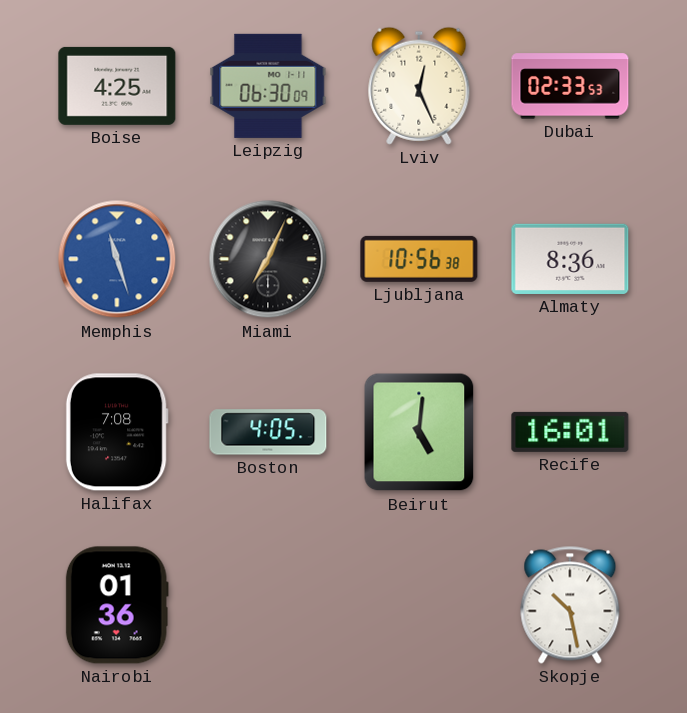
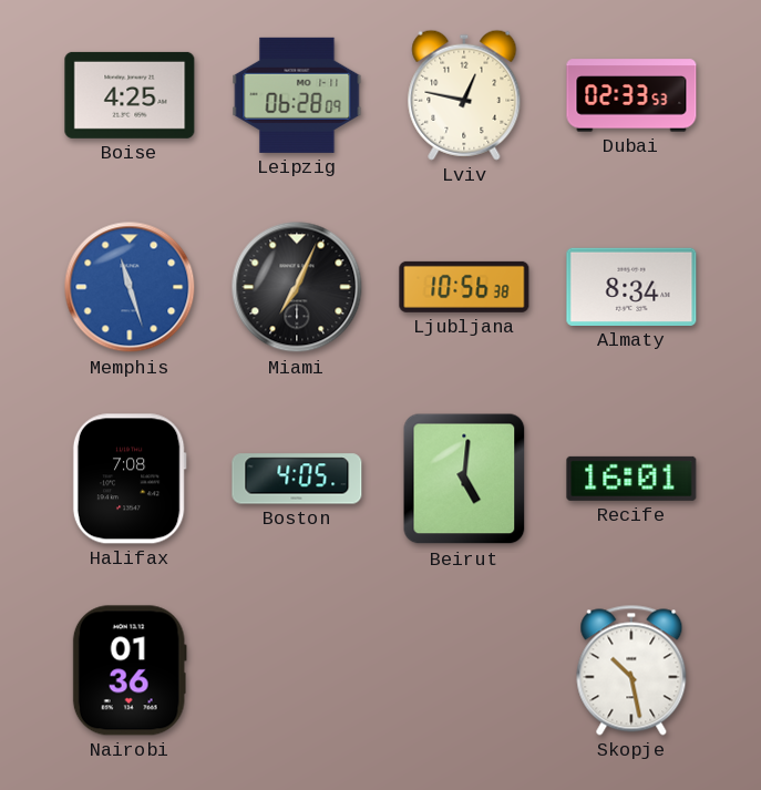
Leipzig: 06:30 -> 06:28
Lviv: 12:26 -> 12:47
Almaty: 8:36 -> 8:34
